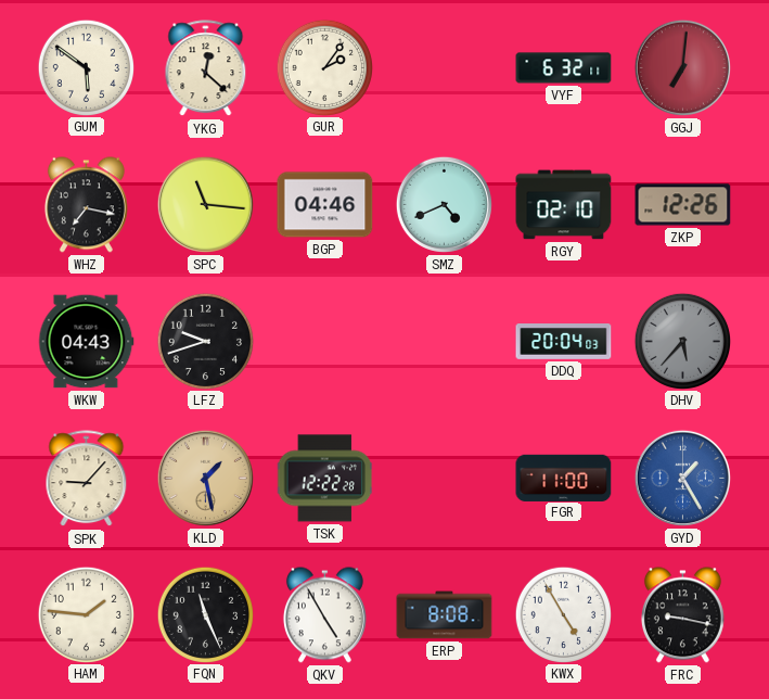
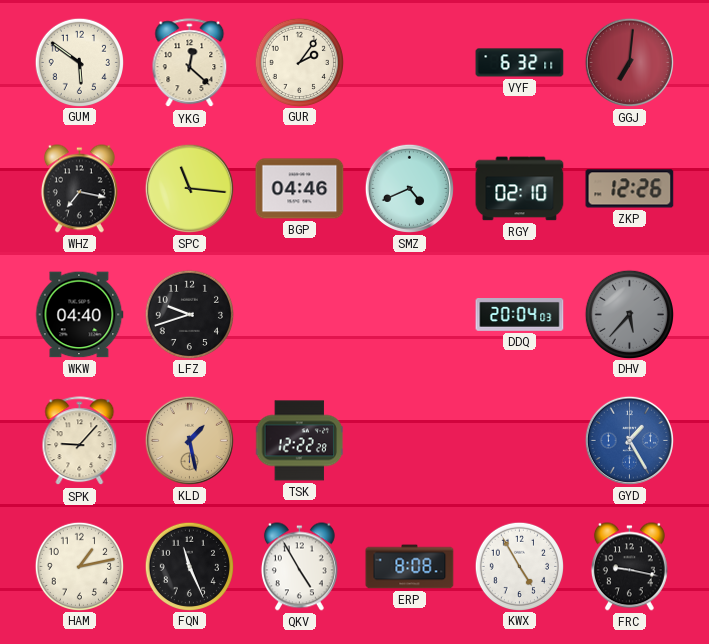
WKW: 04:43 -> 04:40
FGR: 11:00 -> none
HAM: 1:46 -> 1:13
